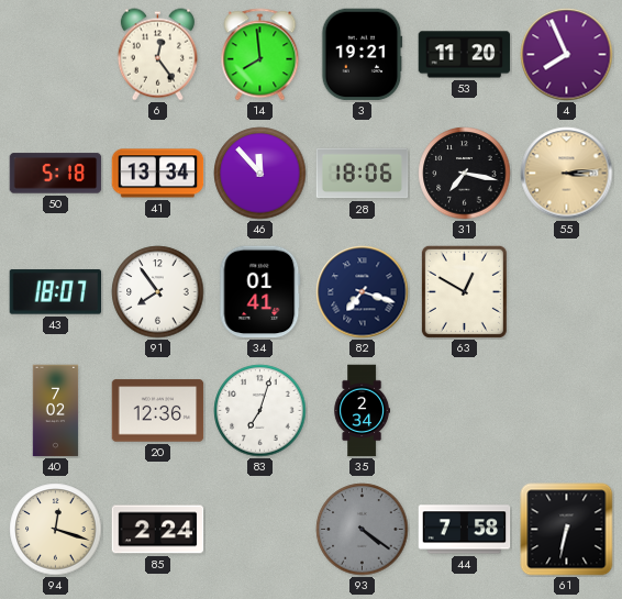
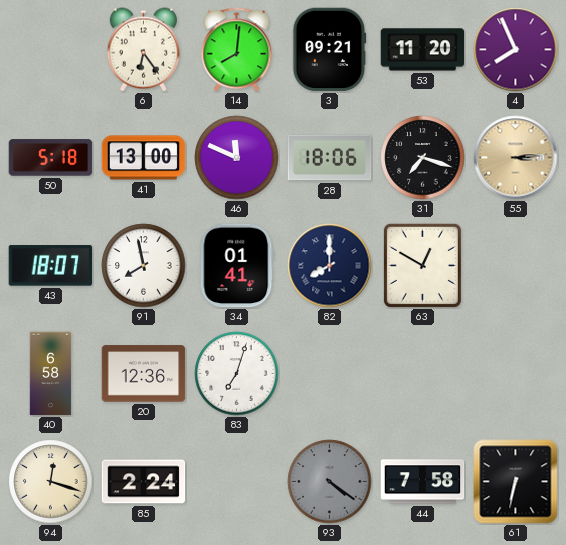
6: 12:24 -> 6:24
14: 7:59 -> 8:01
3: 19:21 -> 09:21
41: 13:34 -> 13:00
46: 11:53 -> 11:49
31: 7:17 -> 7:18
91: 7:54 -> 7:58
82: 7:18 -> 8:00
40: 7:02 -> 6:58
35: 2:34 -> none
